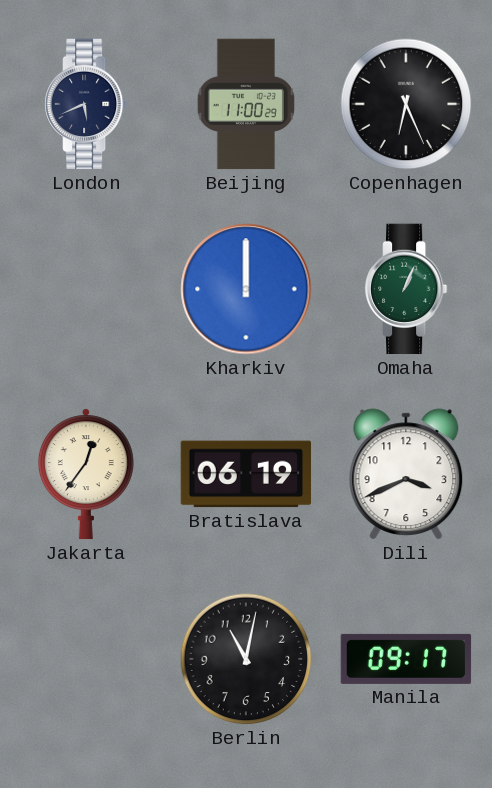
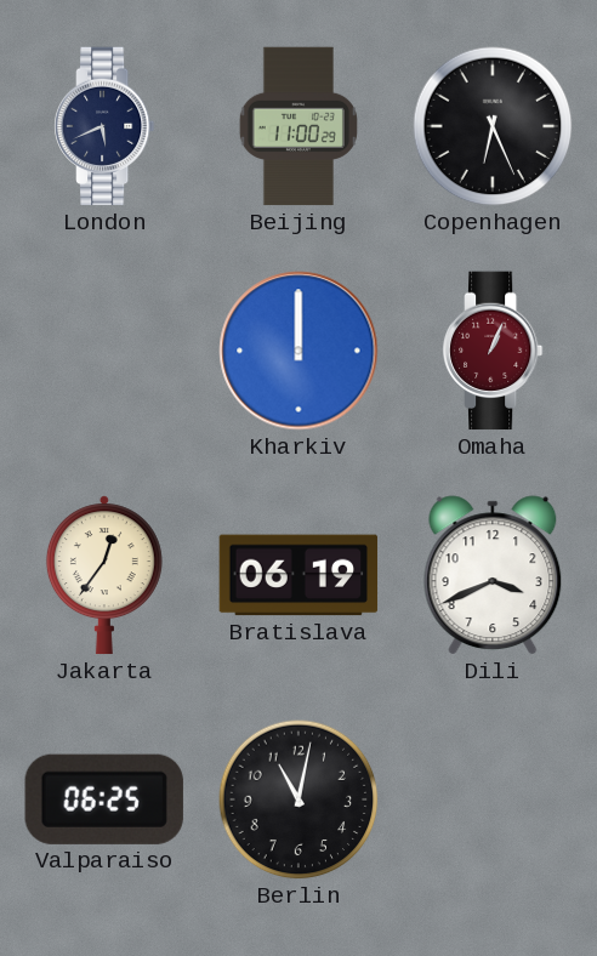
Omaha dial: green -> burgundy
Valparaiso: none -> 06:25
Manila: 09:17 -> none
